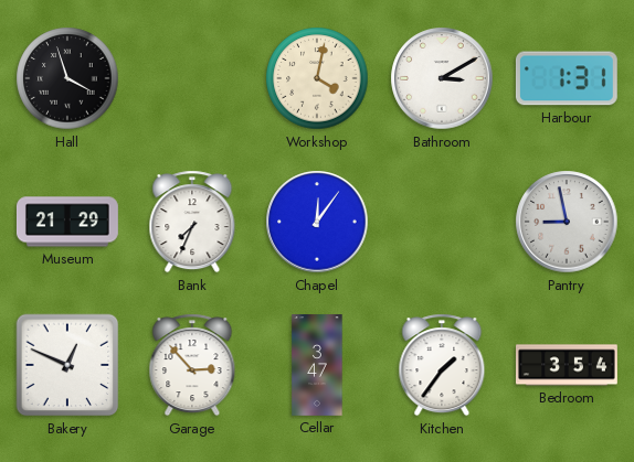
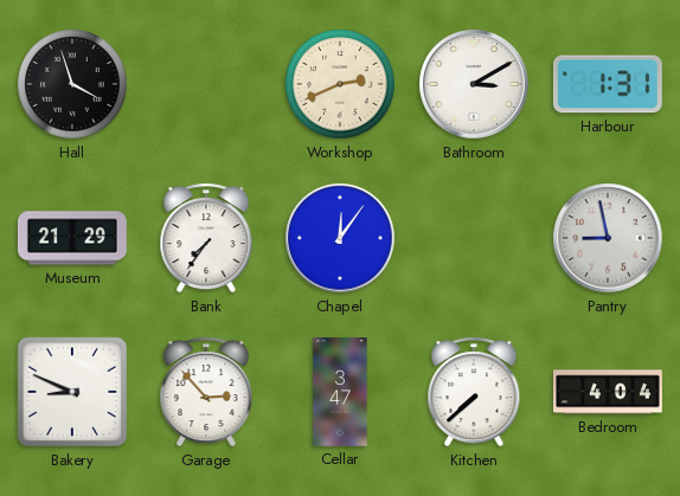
Workshop: 4:02 -> 2:41
Bank: 7:34 -> 7:36
Bakery: 12:49 -> 8:49
Kitchen: 1:36 -> 7:38
Bedroom: 3:54 -> 4:04
